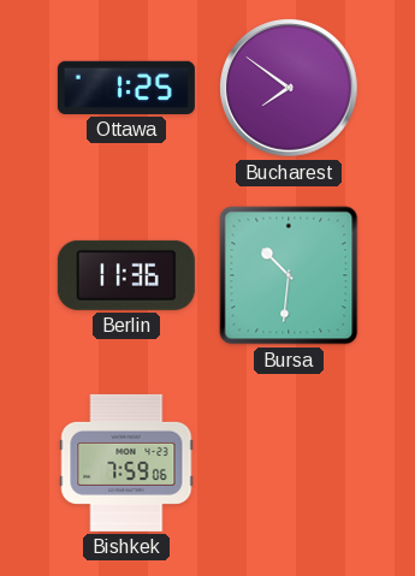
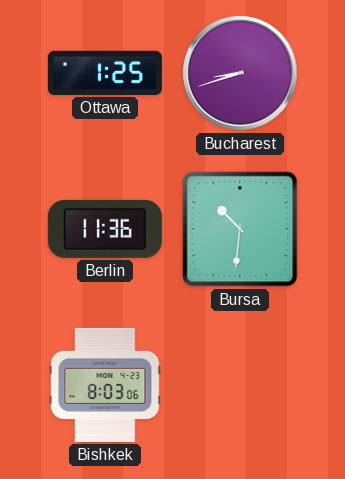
Bucharest: 7:51 -> 8:42
Bishkek: 7:59 -> 8:03
